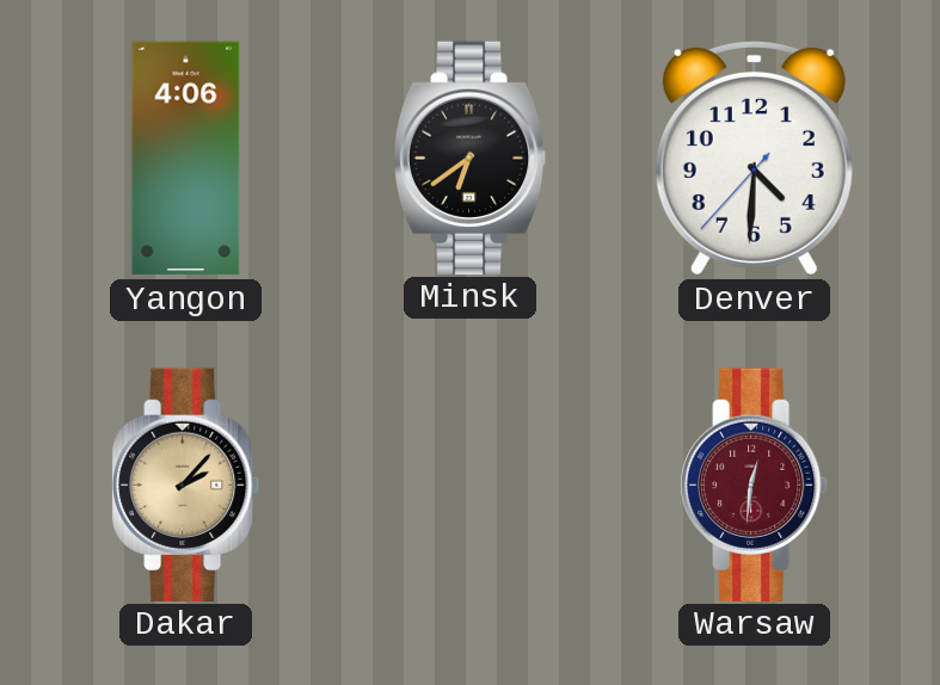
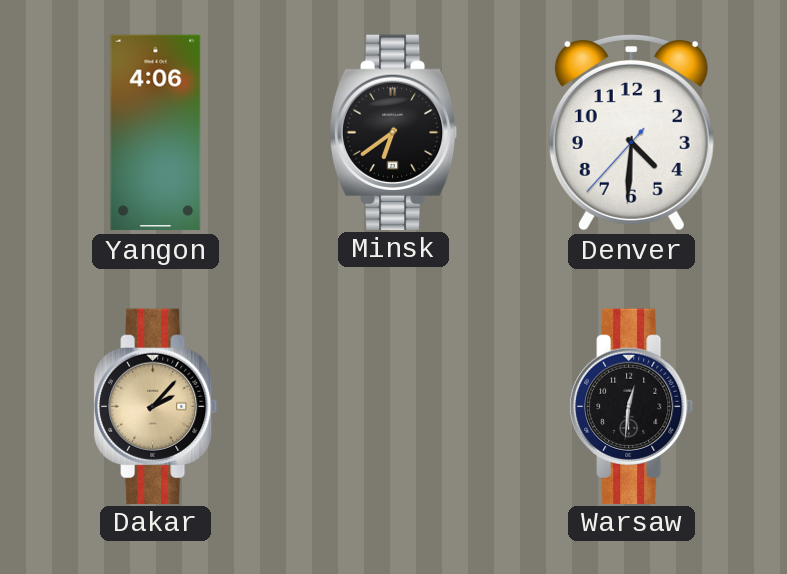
Warsaw dial: burgundy -> black
